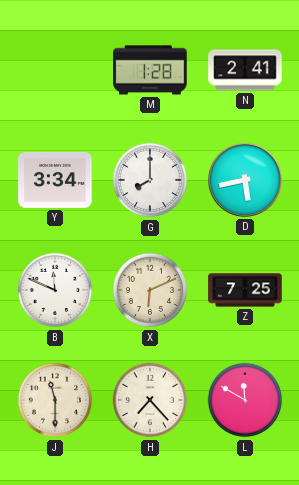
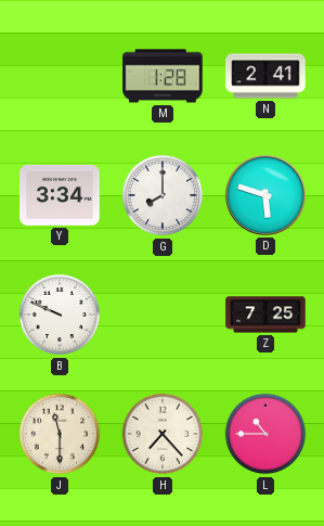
D: 5:43 -> 5:48
B: 11:49 -> 9:49
X: 6:11 -> none
L: 11:50 -> 10:45
